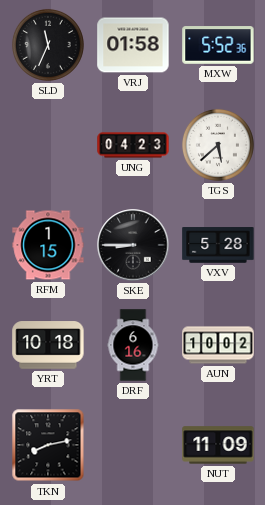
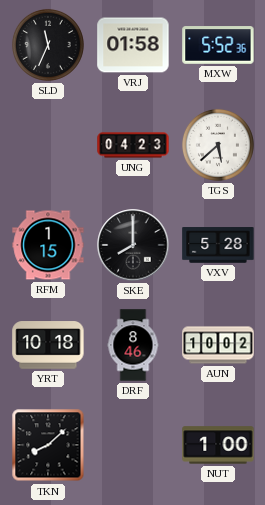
SKE: 8:45 -> 8:00
DRF: 6:16 -> 8:46
TKN: 8:13 -> 8:08
NUT: 11:09 -> 1:00
